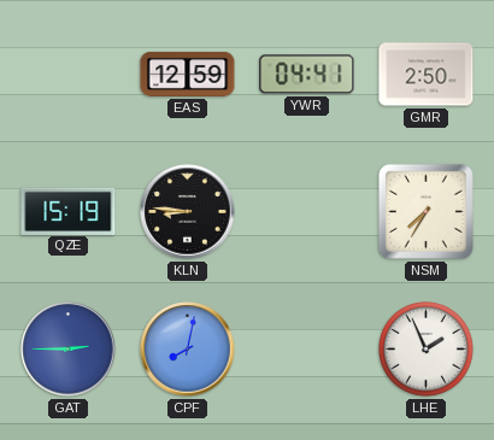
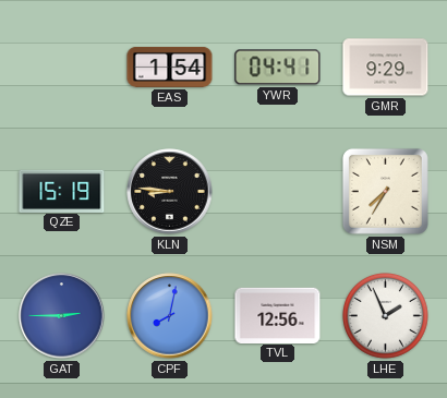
EAS: 12:59 -> 1:54
GMR: 2:50 -> 9:29
TVL: none -> 12:56
